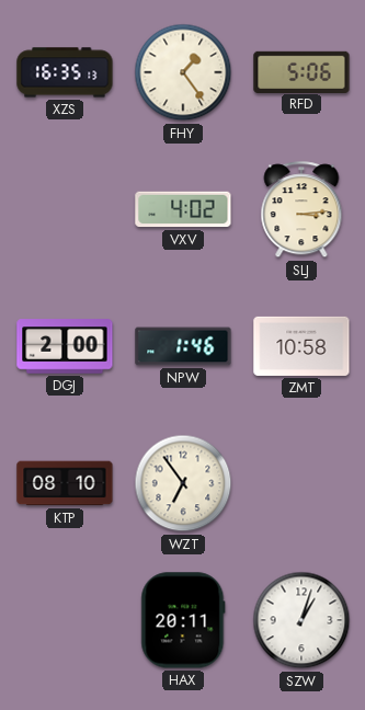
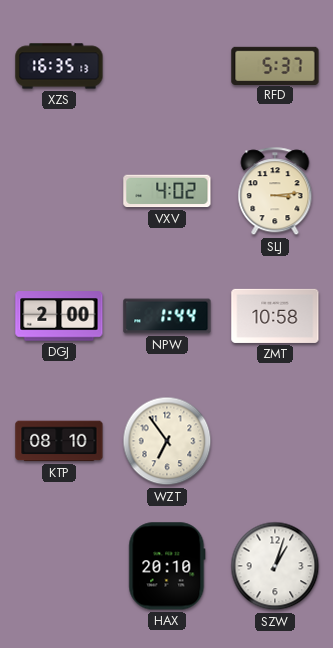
FHY: 1:24 -> none
RFD: 5:06 -> 5:37
NPW: 1:46 -> 1:44
HAX: 20:11 -> 20:10
